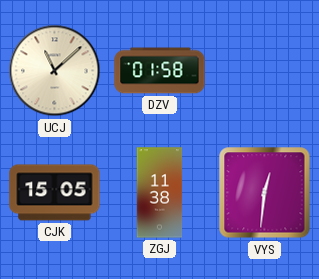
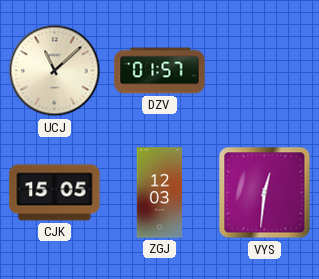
DZV: 01:58 -> 01:57
ZGJ: 11:38 -> 12:03
